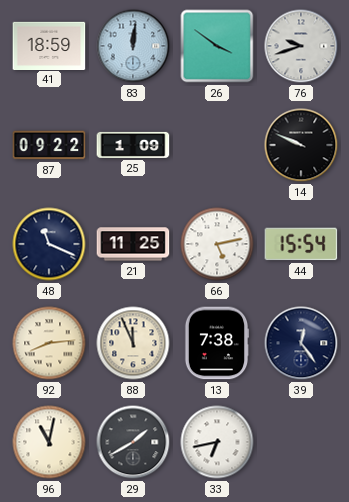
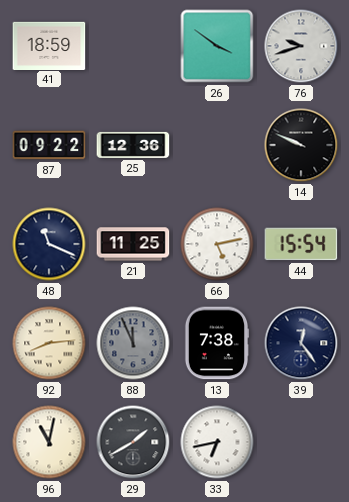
83: 12:01 -> none
25: 1:09 -> 12:36
88 dial: cream -> grey
